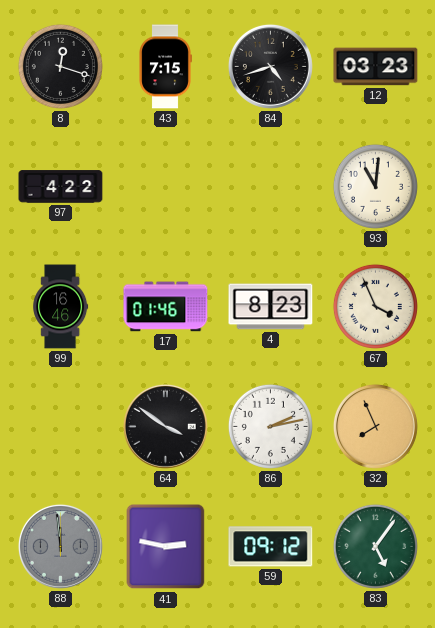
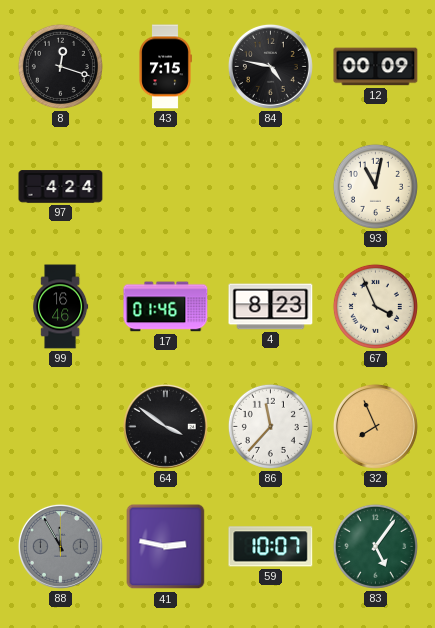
84: 4:42 -> 4:47
12: 03:23 -> 00:09
97: 4:22 -> 4:24
93: 11:01 -> 11:02
86: 2:13 -> 11:37
88: 11:59 -> 11:55
59: 09:12 -> 10:07
